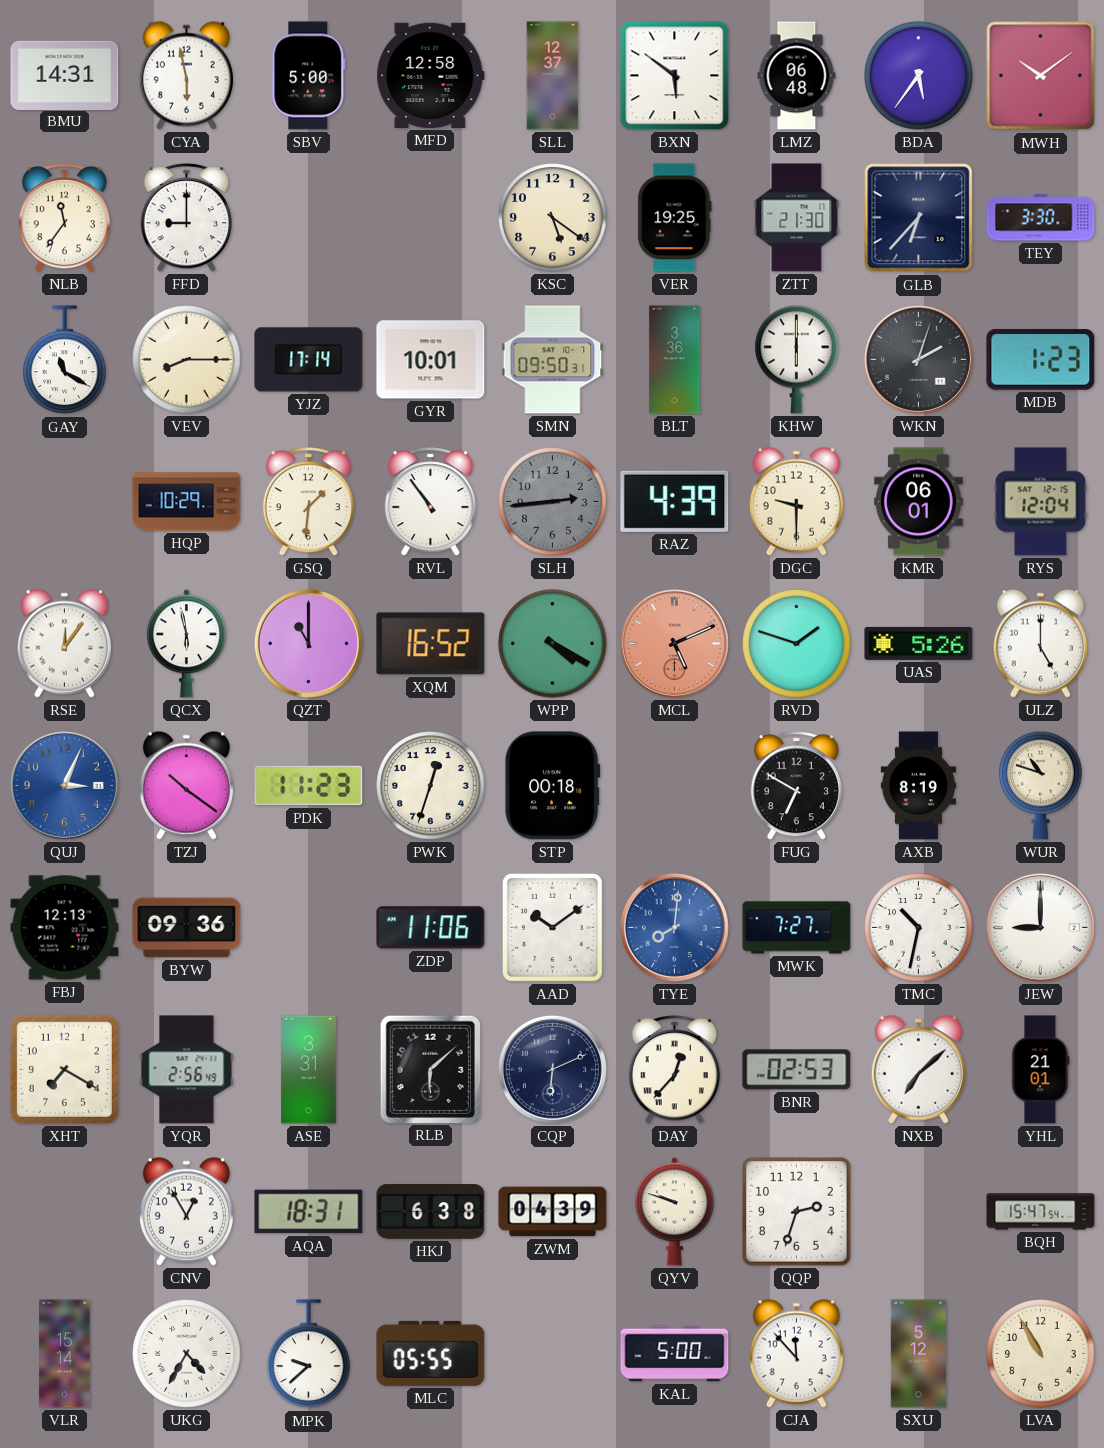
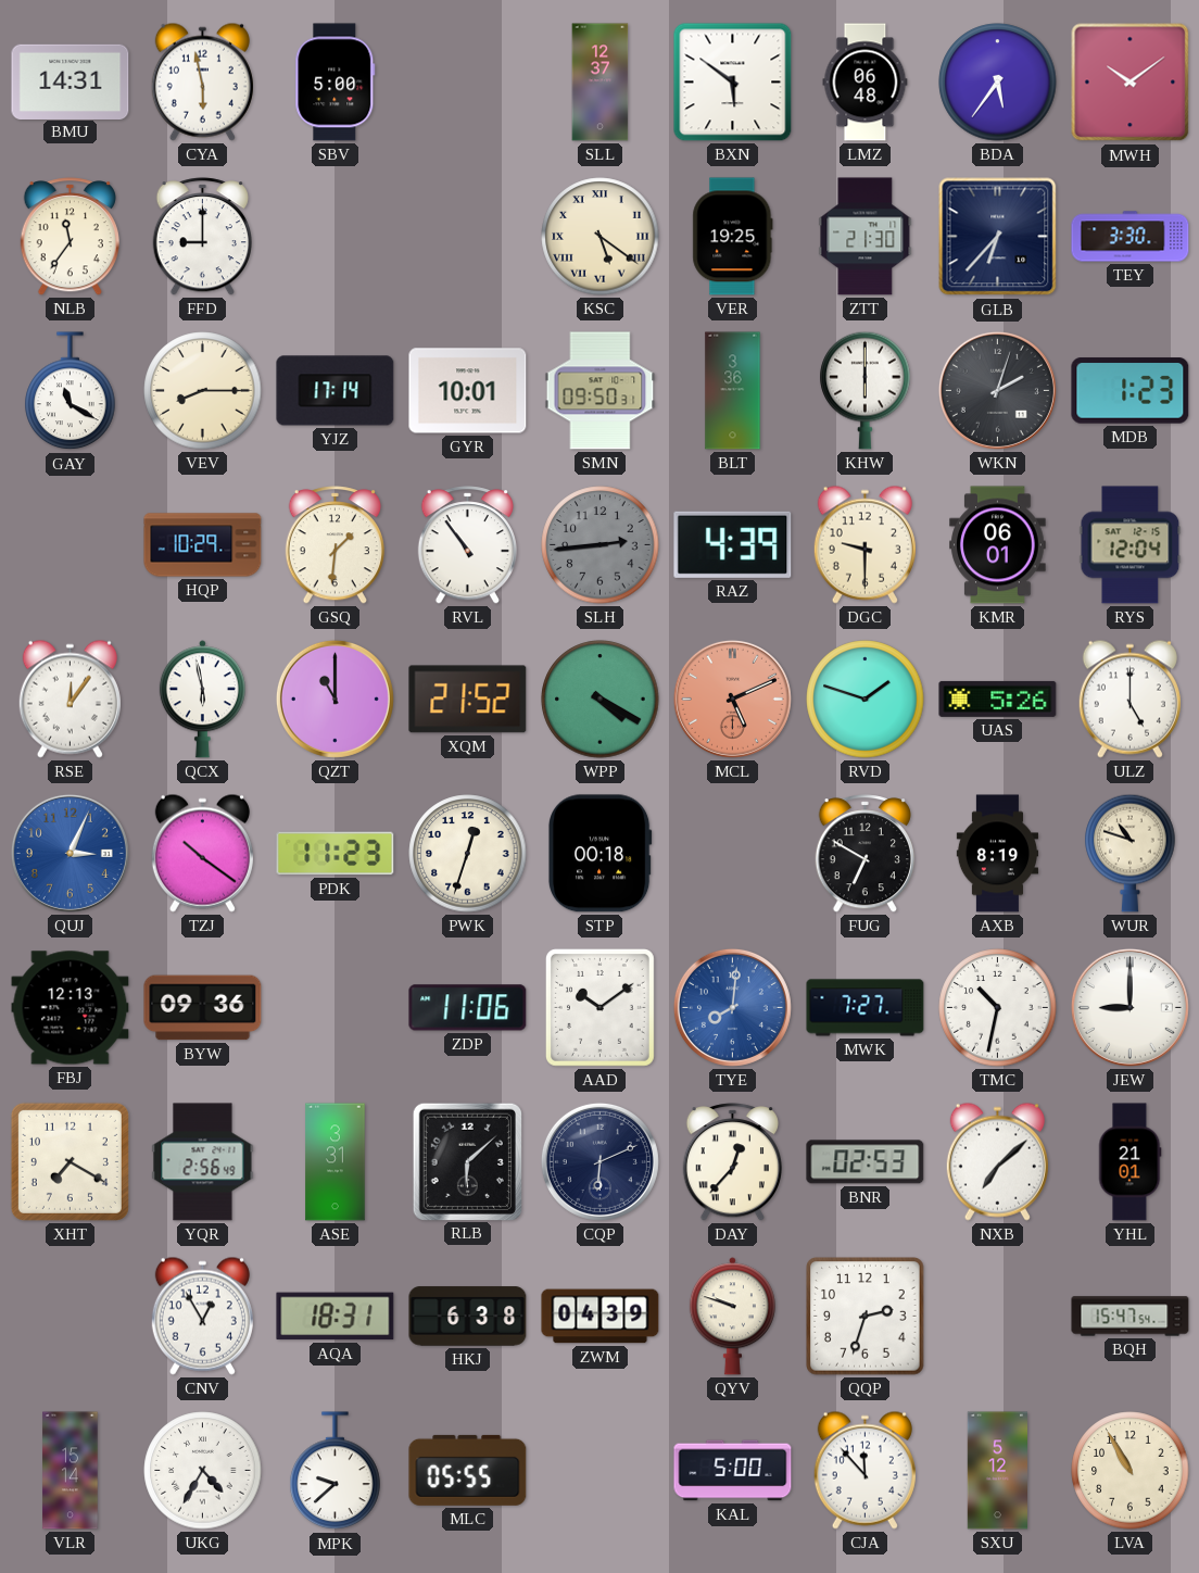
MFD: 12:58 -> none
KSC numerals: Arabic -> Roman
XQM: 16:52 -> 21:52
